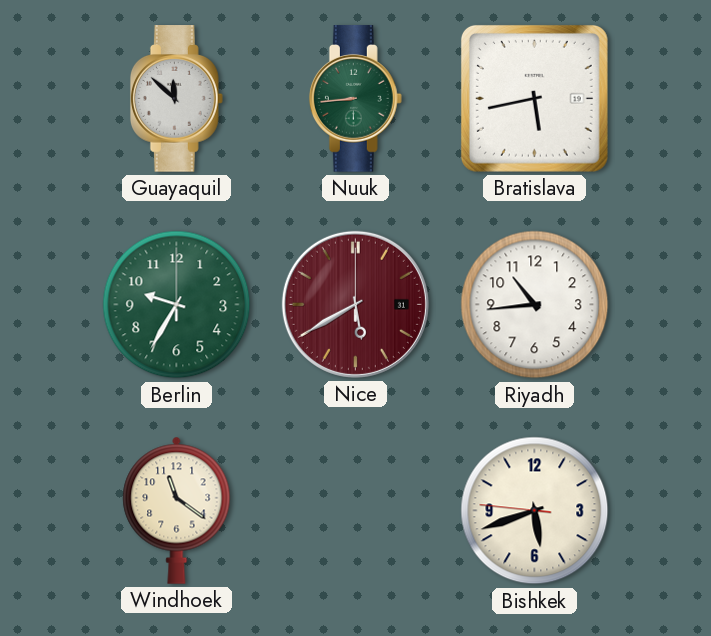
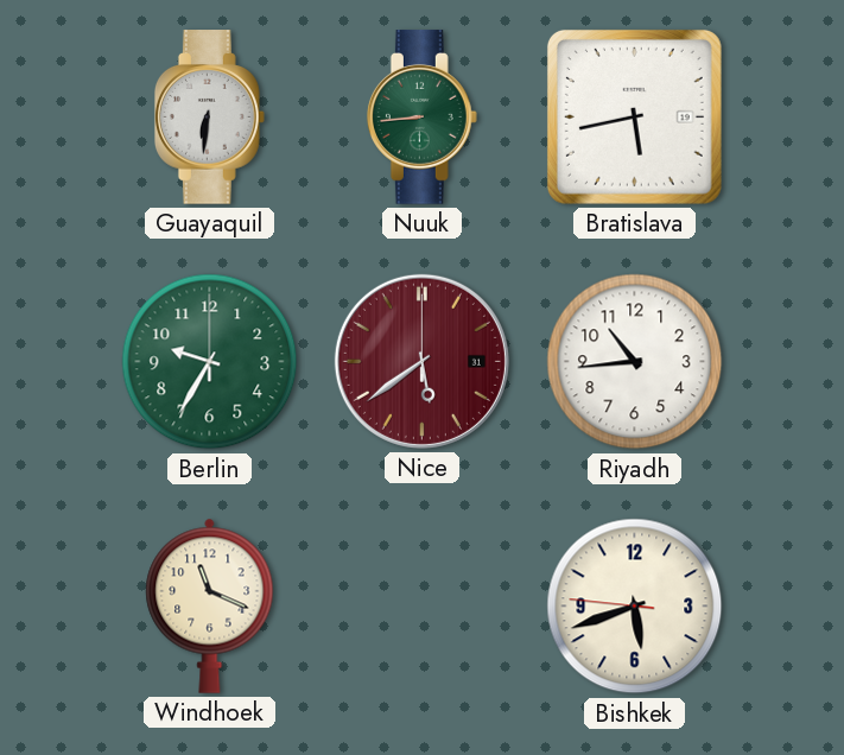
Guayaquil: 11:52 -> 6:31
Nice: 5:40 -> 5:39
Windhoek: 11:21 -> 11:19
